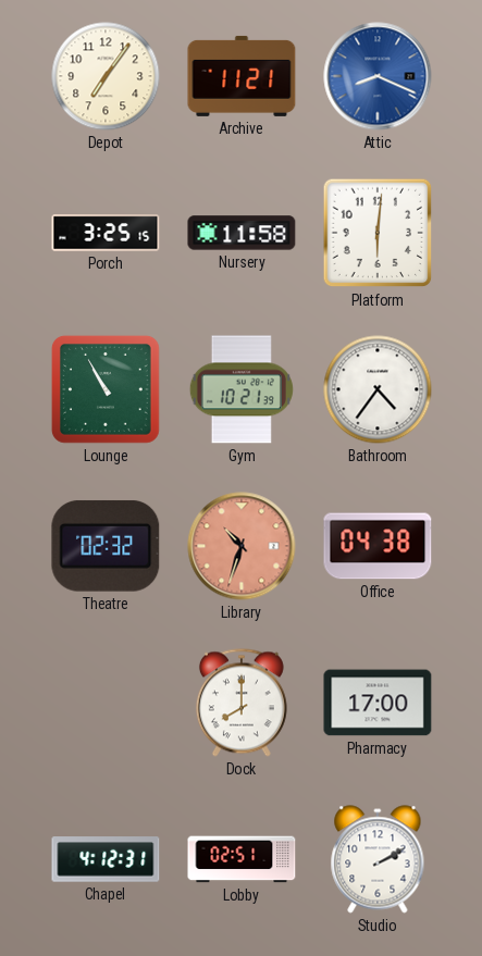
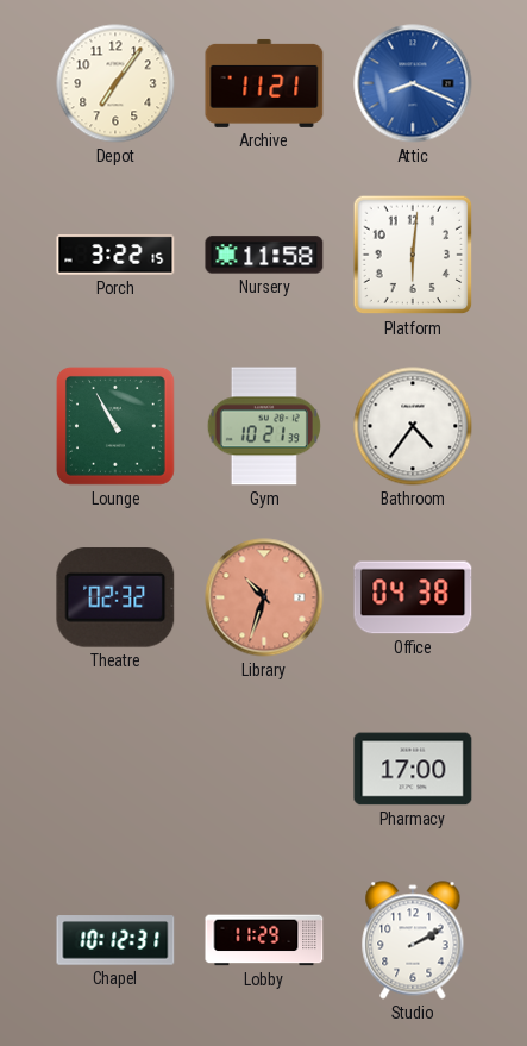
Porch: 3:25 -> 3:22
Dock: 8:00 -> none
Chapel: 4:12 -> 10:12
Lobby: 02:51 -> 11:29
